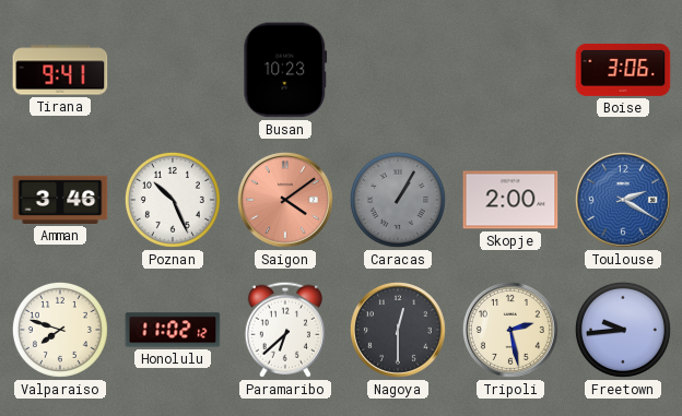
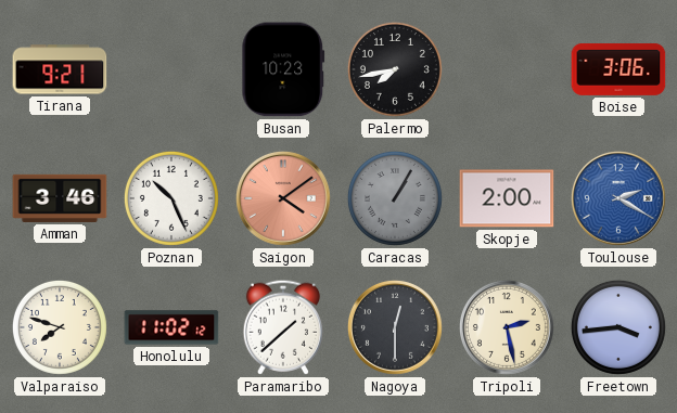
Tirana: 9:41 -> 9:21
Palermo: none -> 7:43
Paramaribo: 6:38 -> 1:38
Freetown: 9:44 -> 3:44
